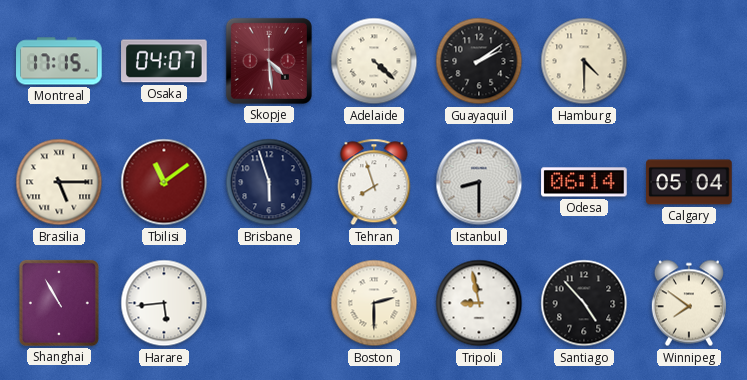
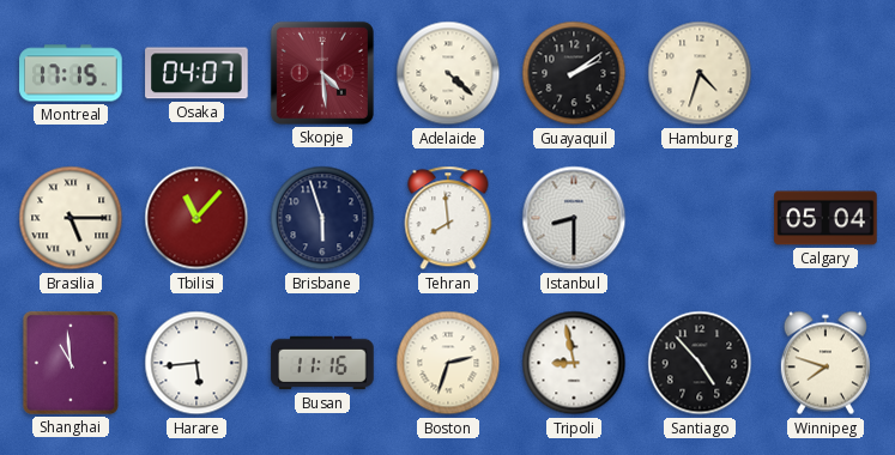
Hamburg: 4:30 -> 4:33
Tbilisi: 11:09 -> 11:07
Tehran: 7:57 -> 7:59
Odesa: 06:14 -> none
Shanghai: 10:55 -> 10:59
Busan: none -> 11:16
Boston: 2:30 -> 2:33
Winnipeg: 7:51 -> 7:48
